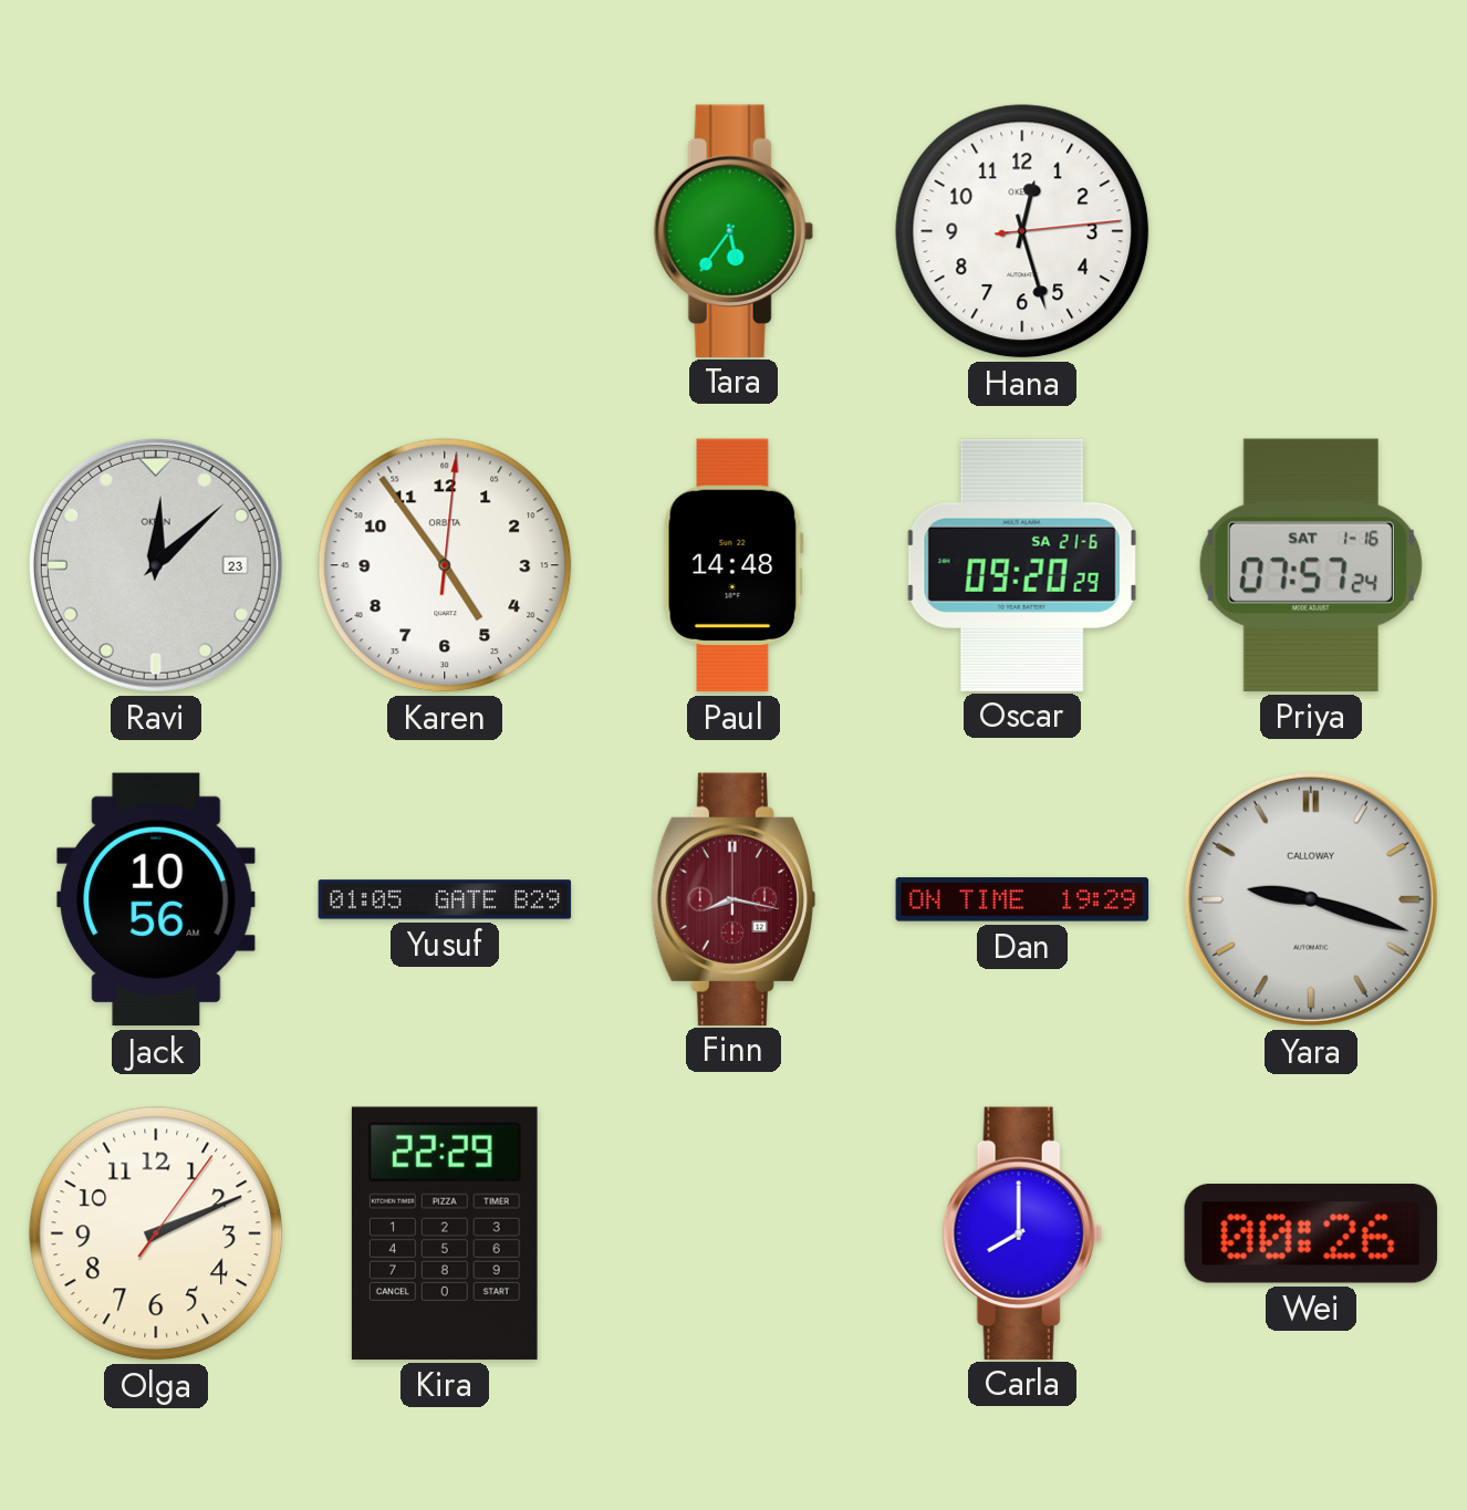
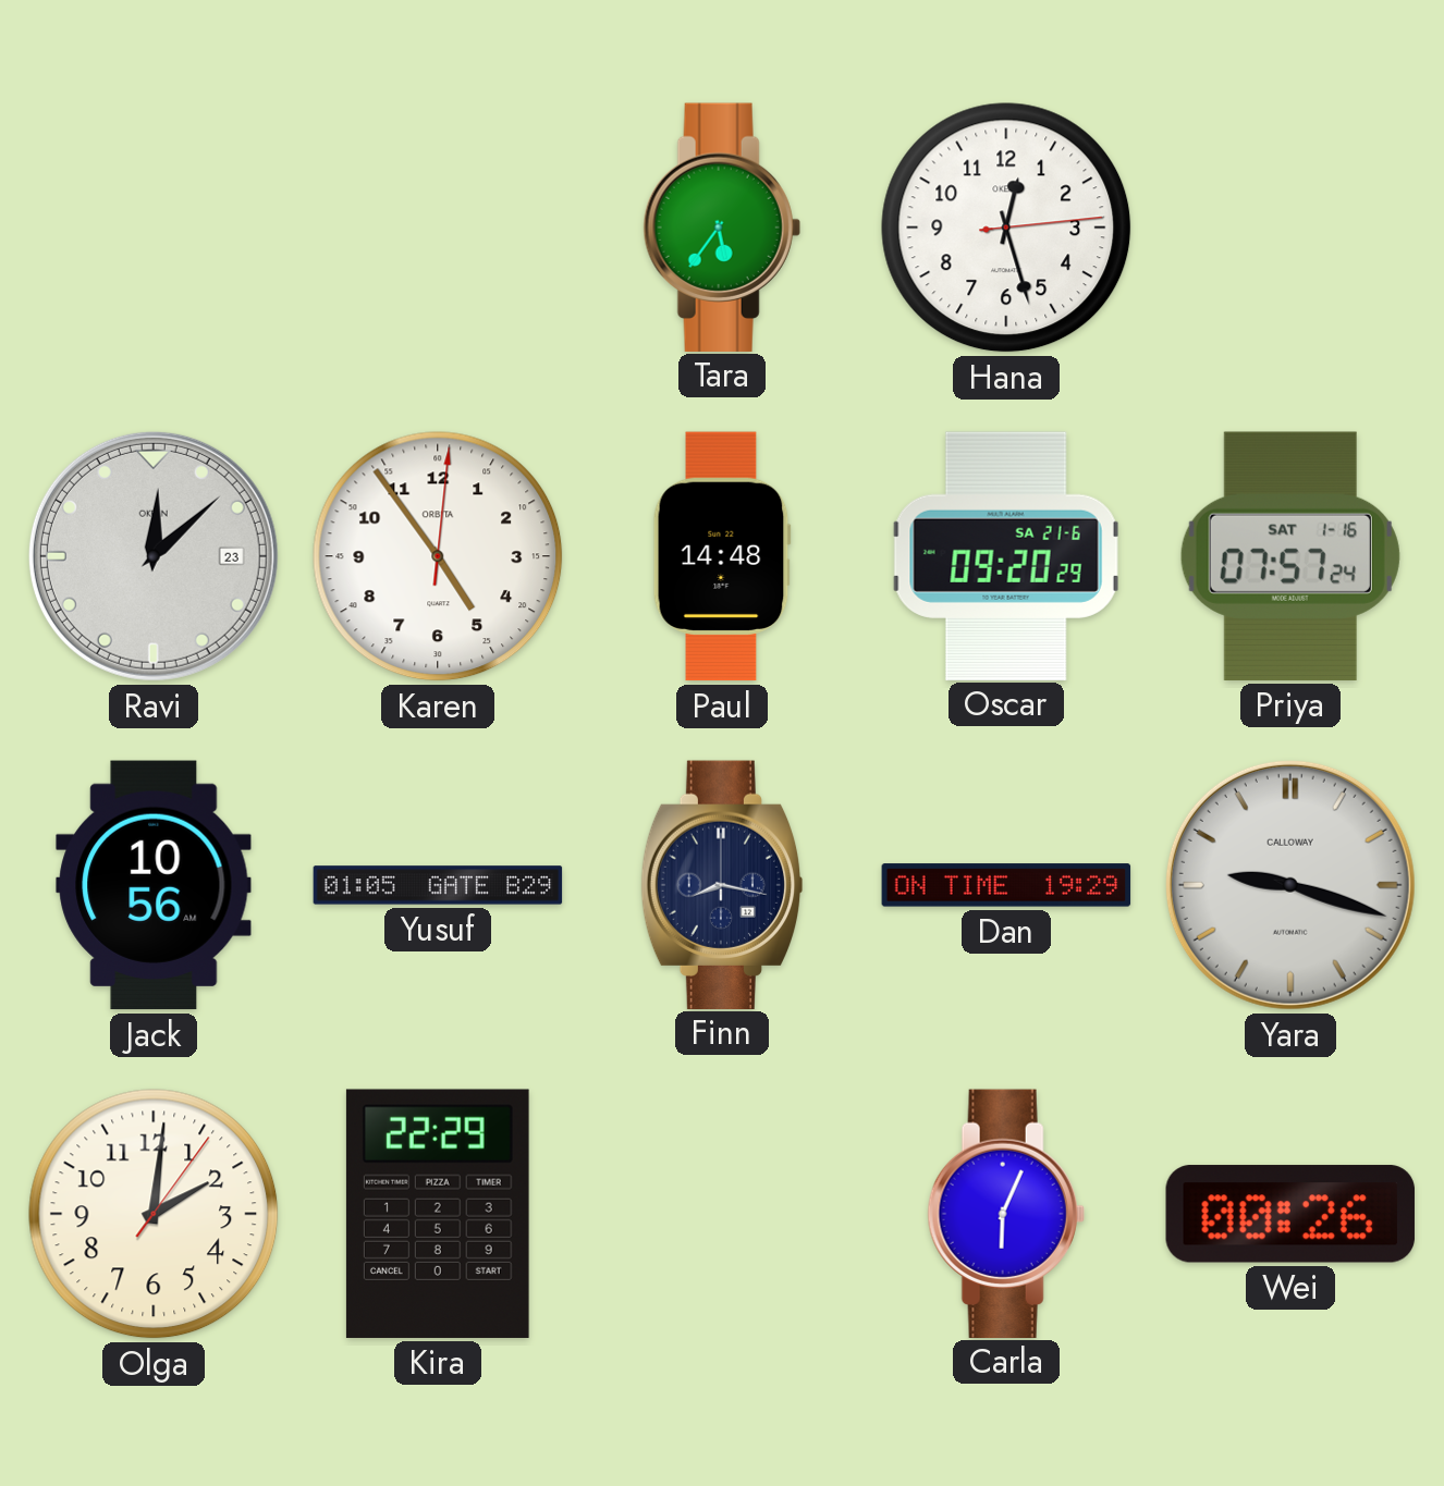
Finn dial: burgundy -> navy
Olga: 2:11 -> 2:01
Carla: 8:00 -> 6:04
